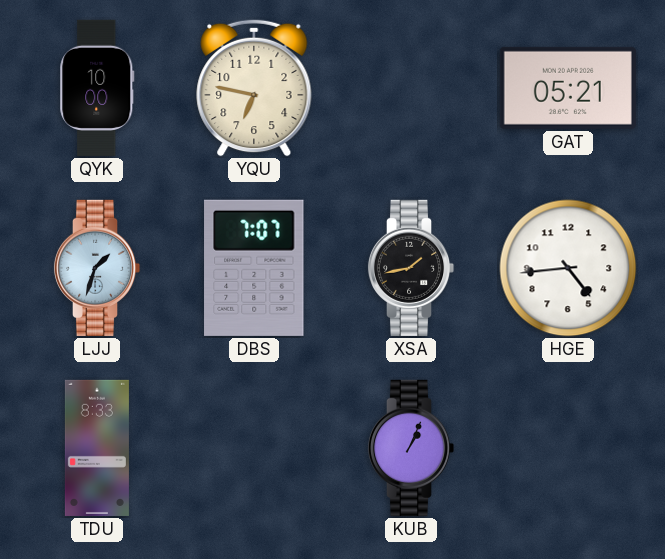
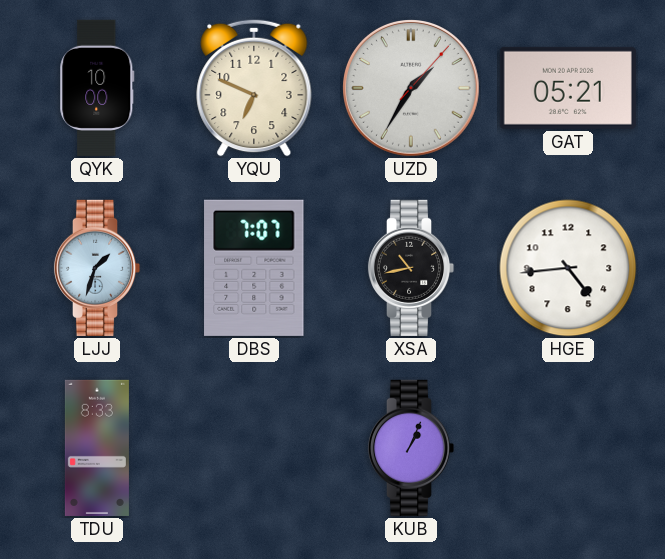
YQU: 6:47 -> 6:49
UZD: none -> 1:35
XSA: 1:43 -> 10:43
